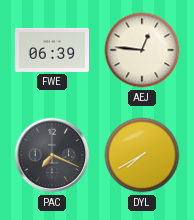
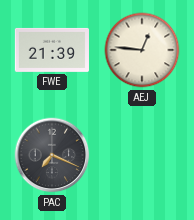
FWE: 06:39 -> 21:39
DYL: 7:40 -> none
